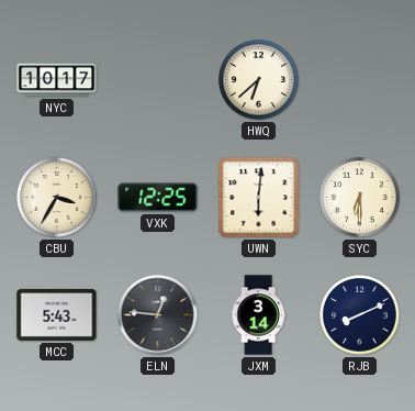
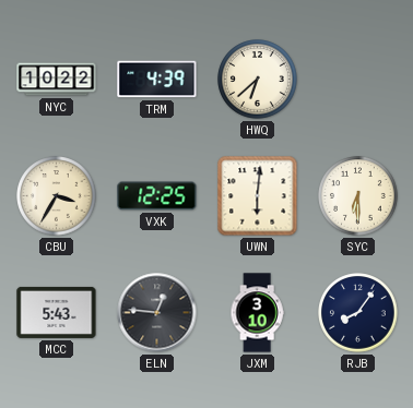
NYC: 10:17 -> 10:22
TRM: none -> 4:39
JXM: 3:14 -> 3:10
RJB: 8:11 -> 8:06
